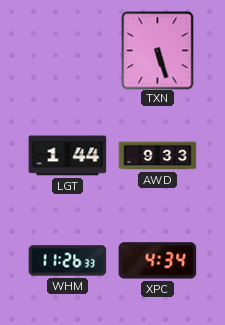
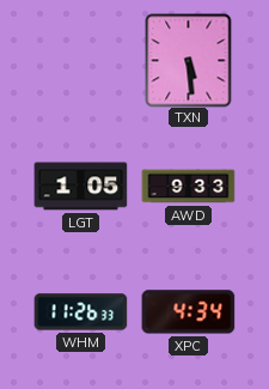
TXN: 5:27 -> 5:29
LGT: 1:44 -> 1:05
